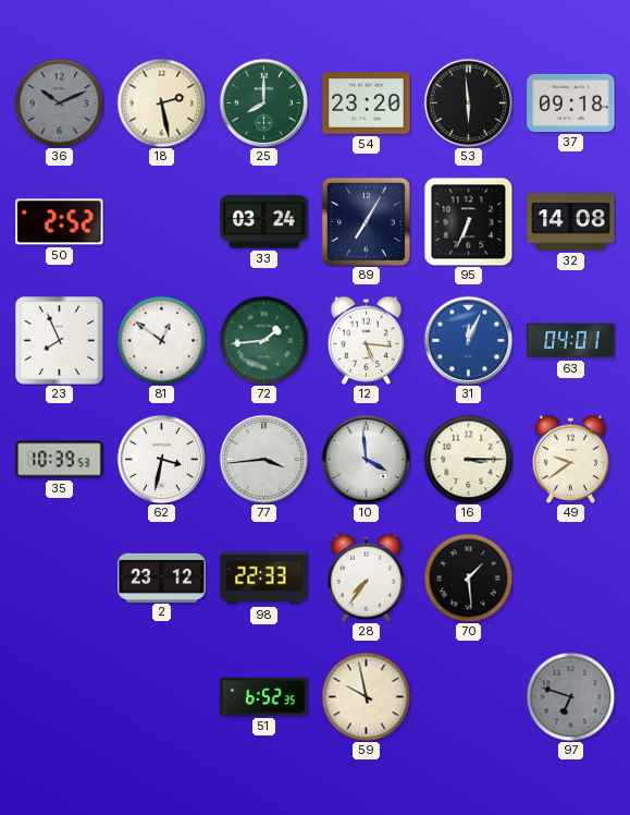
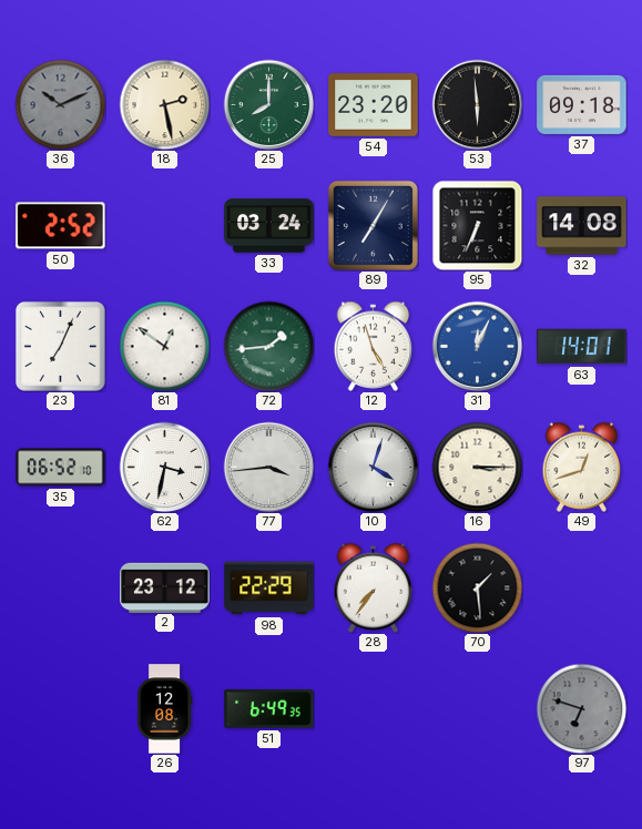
23: 7:56 -> 7:04
12: 5:16 -> 4:57
63: 04:01 -> 14:01
35: 10:39 -> 06:52
10: 3:59 -> 4:03
49: 9:39 -> 12:42
98: 22:33 -> 22:29
26: none -> 12:08
51: 6:52 -> 6:49
59: 9:58 -> none
